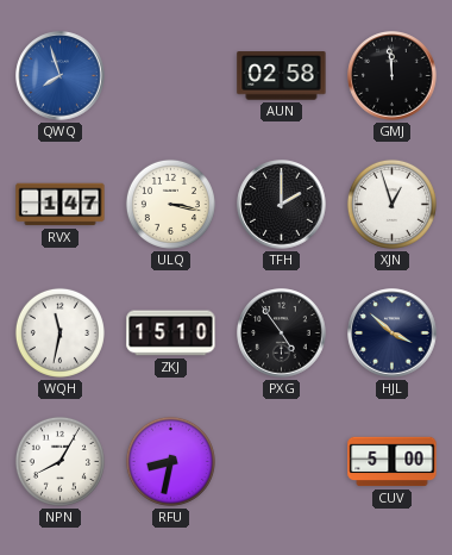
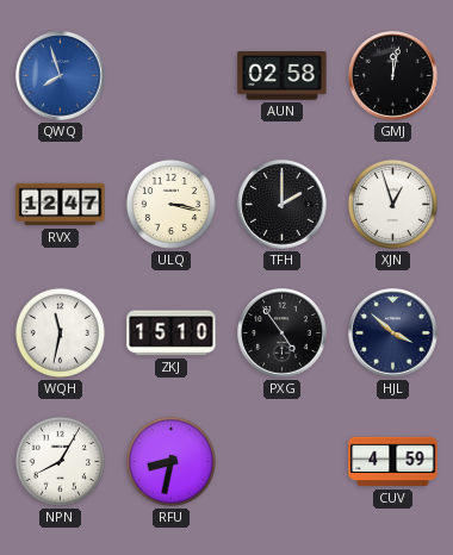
GMJ: 11:59 -> 12:02
RVX: 1:47 -> 12:47
CUV: 5:00 -> 4:59
